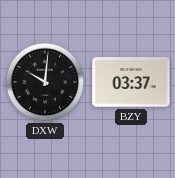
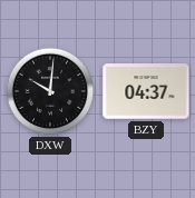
BZY: 03:37 -> 04:37
